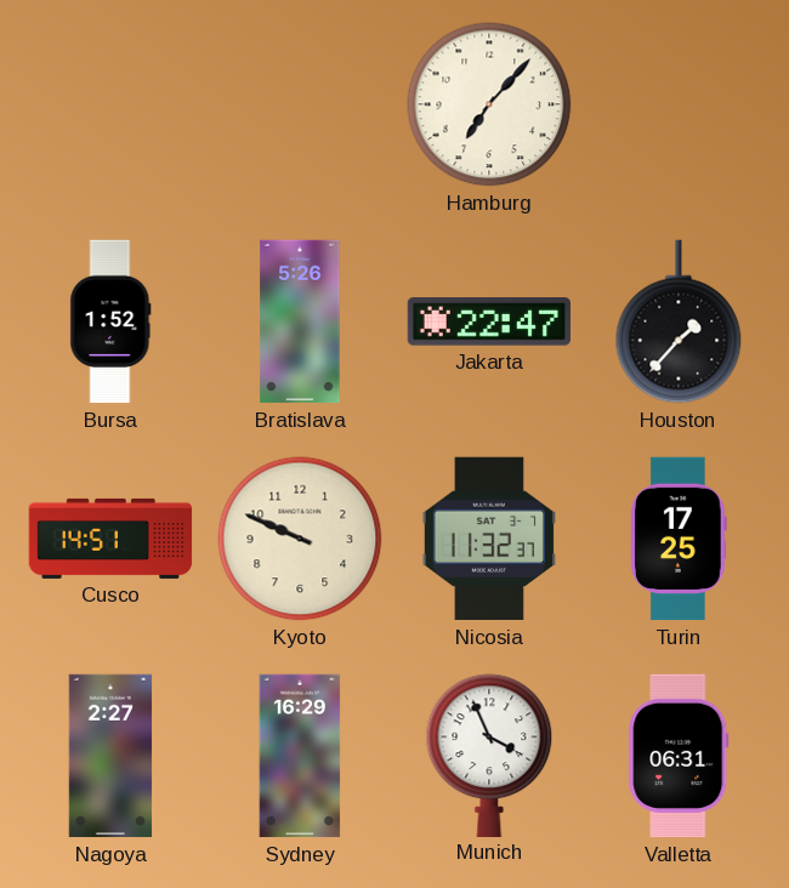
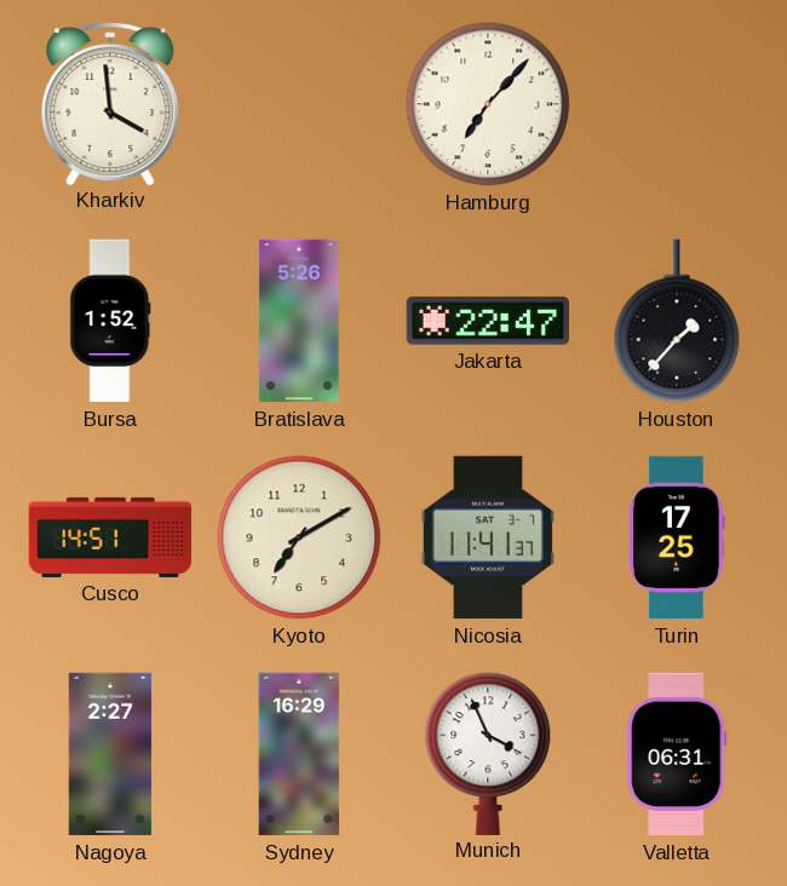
Kharkiv: none -> 3:59
Kyoto: 9:49 -> 7:10
Nicosia: 11:32 -> 11:41
